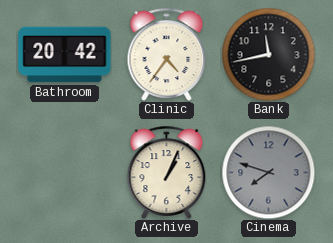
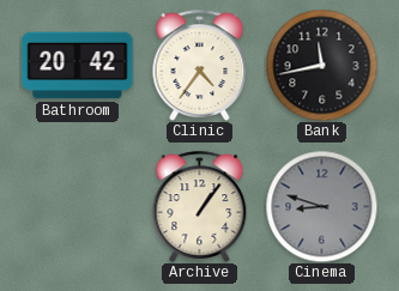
Archive: 1:04 -> 1:06
Cinema: 7:48 -> 8:48
